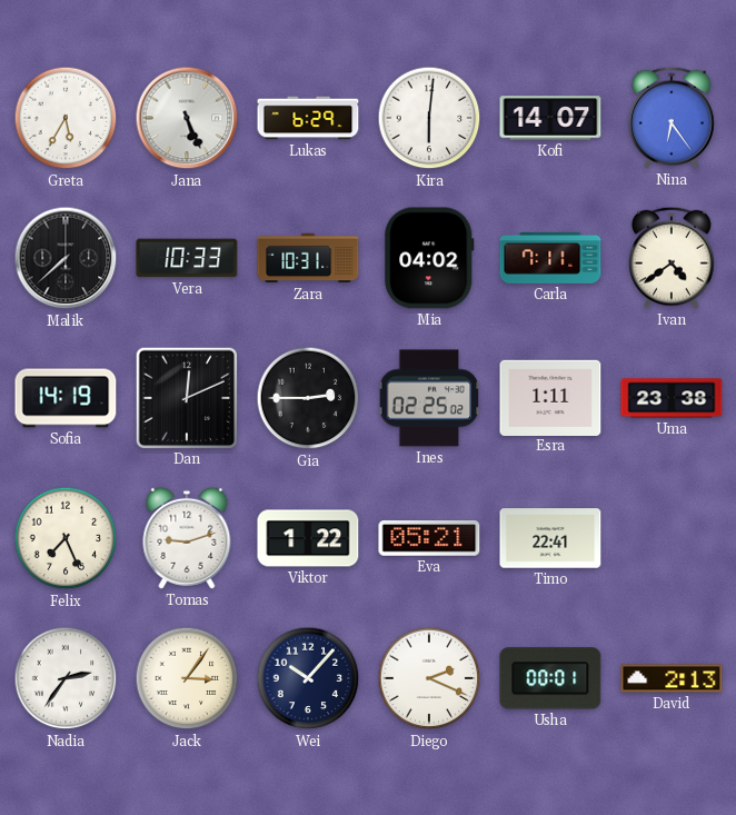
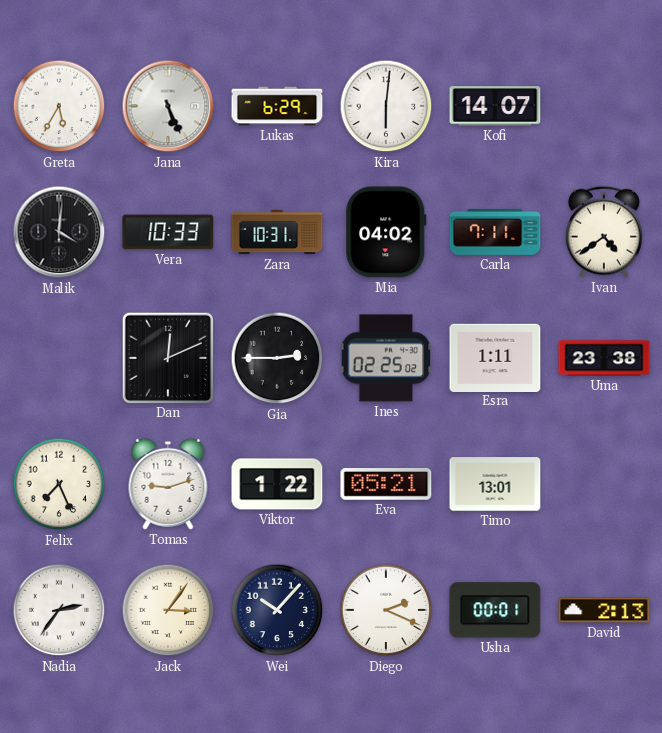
Nina: 6:24 -> none
Malik: 7:38 -> 4:01
Sofia: 14:19 -> none
Timo: 22:41 -> 13:01
